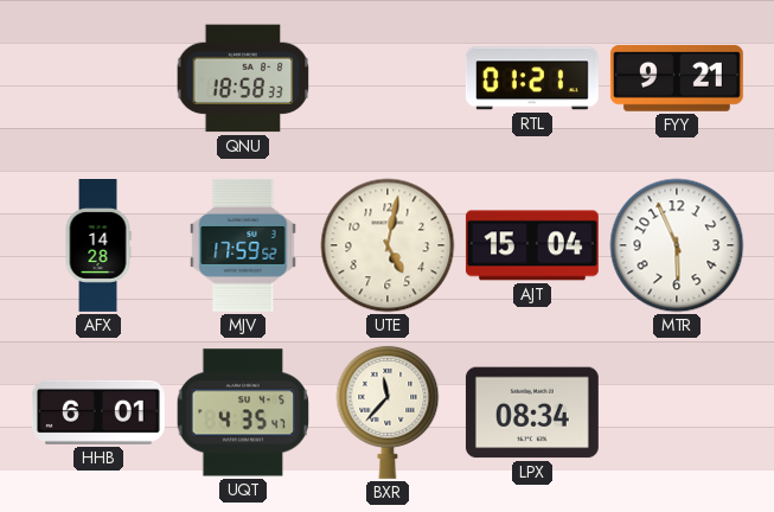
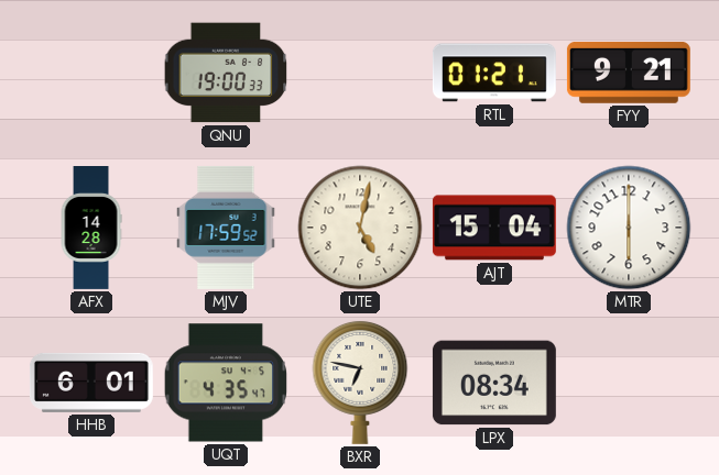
QNU: 18:58 -> 19:00
MTR: 5:56 -> 6:00
BXR: 11:37 -> 6:47
